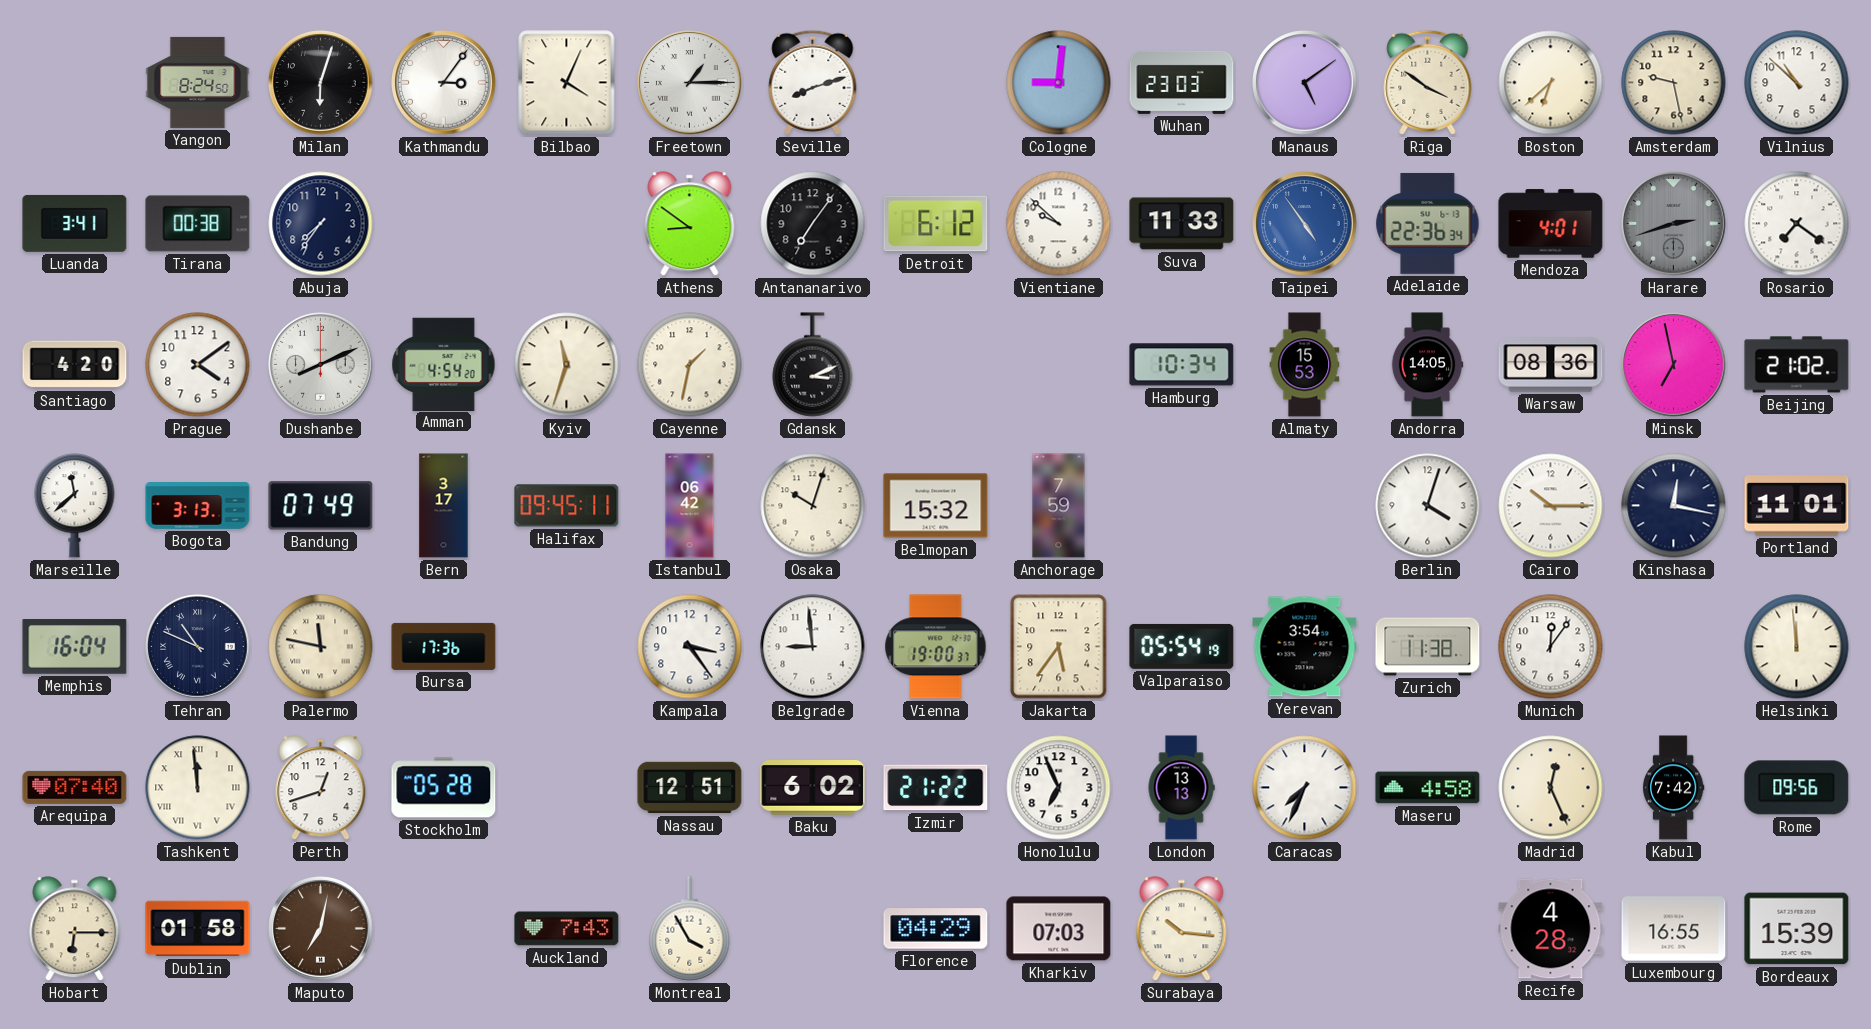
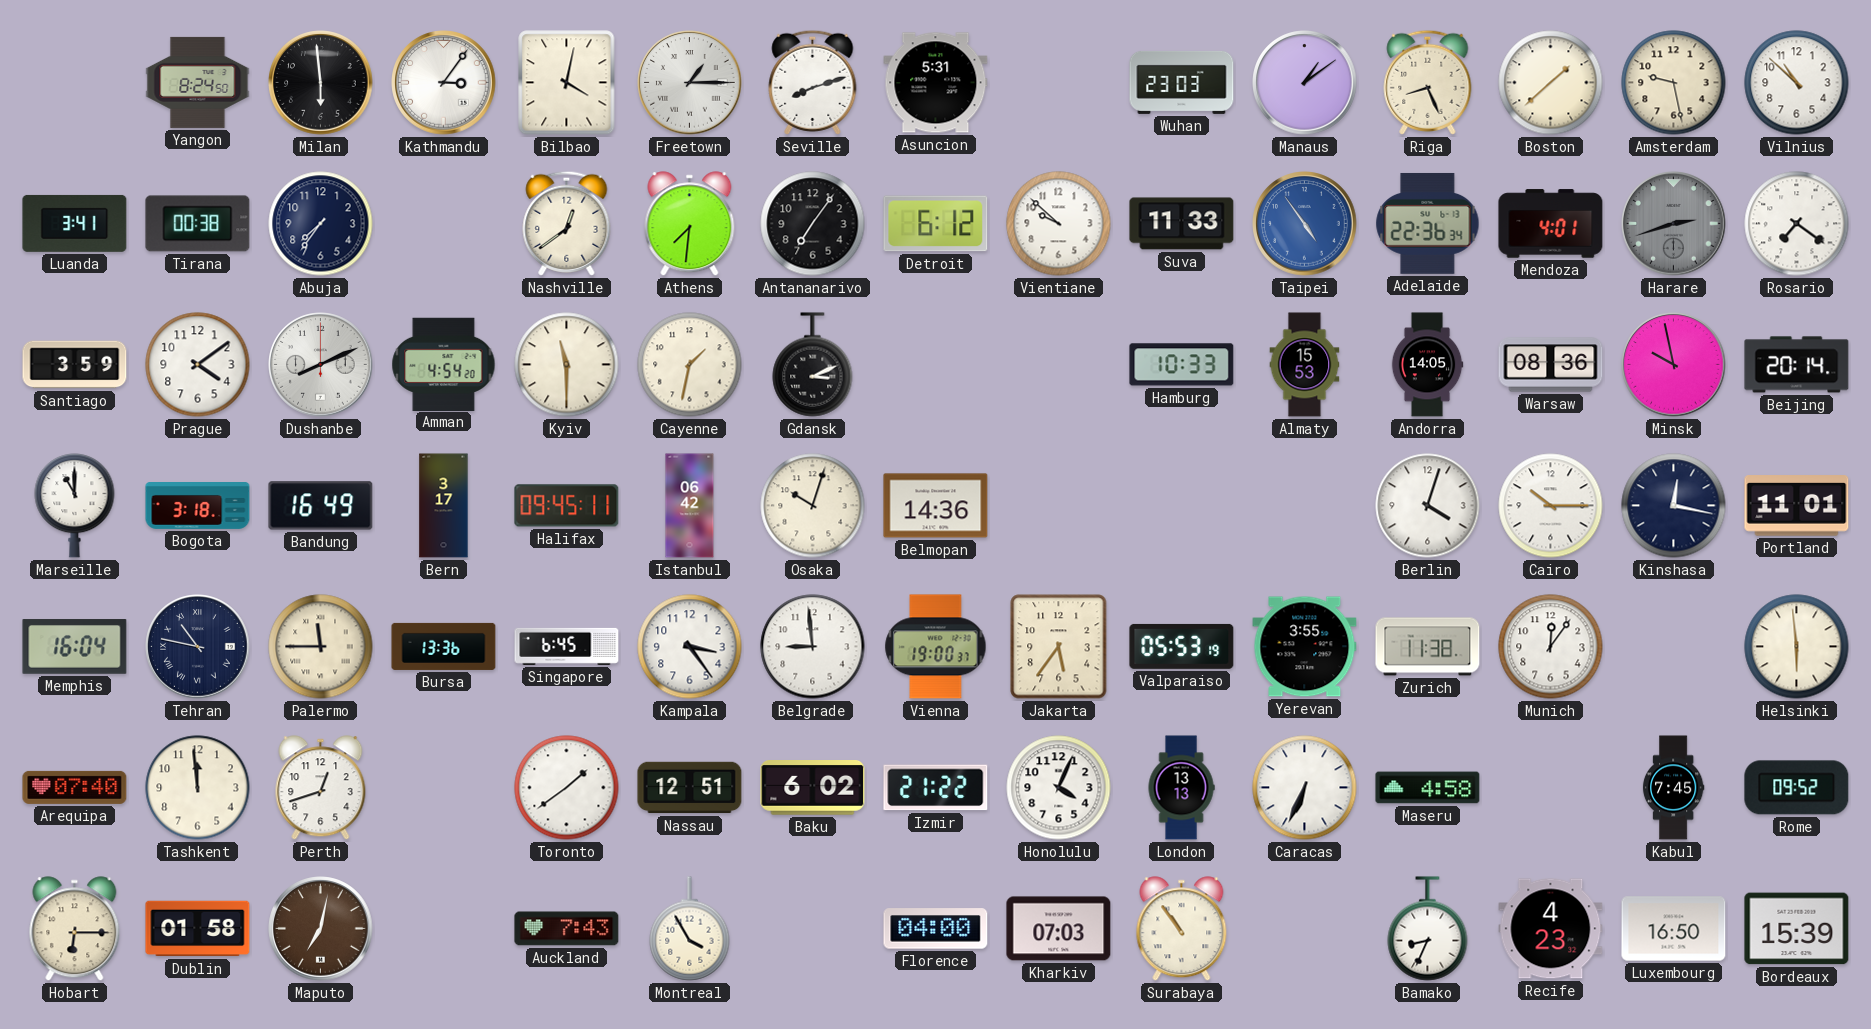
Milan: 6:03 -> 5:59
Bilbao: 4:04 -> 4:02
Asuncion: none -> 5:31
Cologne: 9:01 -> none
Manaus: 5:09 -> 1:09
Riga: 3:51 -> 8:26
Boston: 6:38 -> 1:38
Nashville: none -> 12:39
Athens: 8:51 -> 7:31
Santiago: 4:20 -> 3:59
Kyiv: 11:33 -> 11:30
Hamburg: 10:34 -> 10:33
Minsk: 6:58 -> 9:58
Beijing: 21:02 -> 20:14
Marseille: 11:38 -> 11:00
Bogota: 3:13 -> 3:18
Bandung: 07:49 -> 16:49
Belmopan: 15:32 -> 14:36
Anchorage: 7:59 -> none
Tehran: 10:49 -> 10:47
Palermo: 11:47 -> 11:45
Bursa: 17:36 -> 13:36
Singapore: none -> 6:45
Valparaiso: 05:54 -> 05:53
Yerevan: 3:54 -> 3:55
Helsinki: 11:59 -> 5:59
Tashkent numerals: Roman -> Arabic
Stockholm: 05:28 -> none
Toronto: none -> 1:39
Honolulu: 6:56 -> 4:04
Caracas: 7:34 -> 6:34
Madrid: 12:26 -> none
Kabul: 7:42 -> 7:45
Rome: 09:56 -> 09:52
Florence: 04:29 -> 04:00
Surabaya: 10:16 -> 10:54
Bamako: none -> 8:34
Recife: 4:28 -> 4:23
Luxembourg: 16:55 -> 16:50
